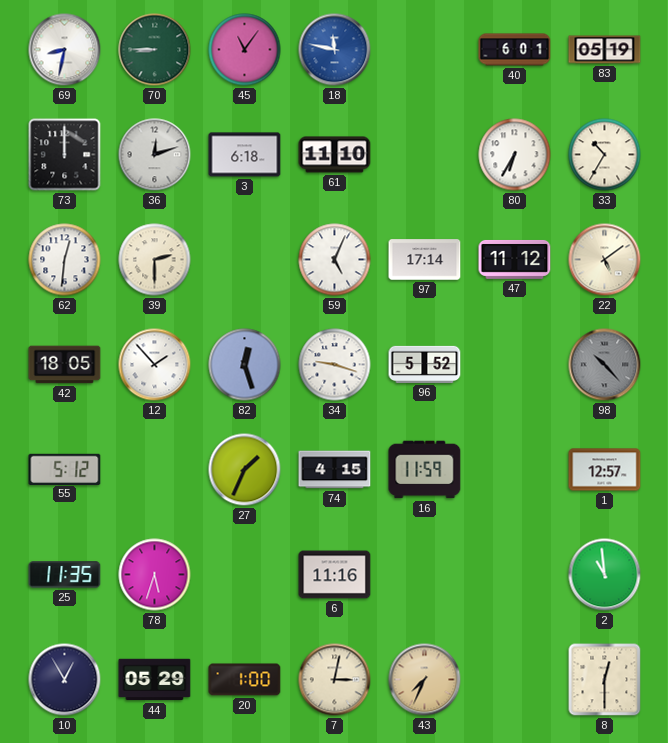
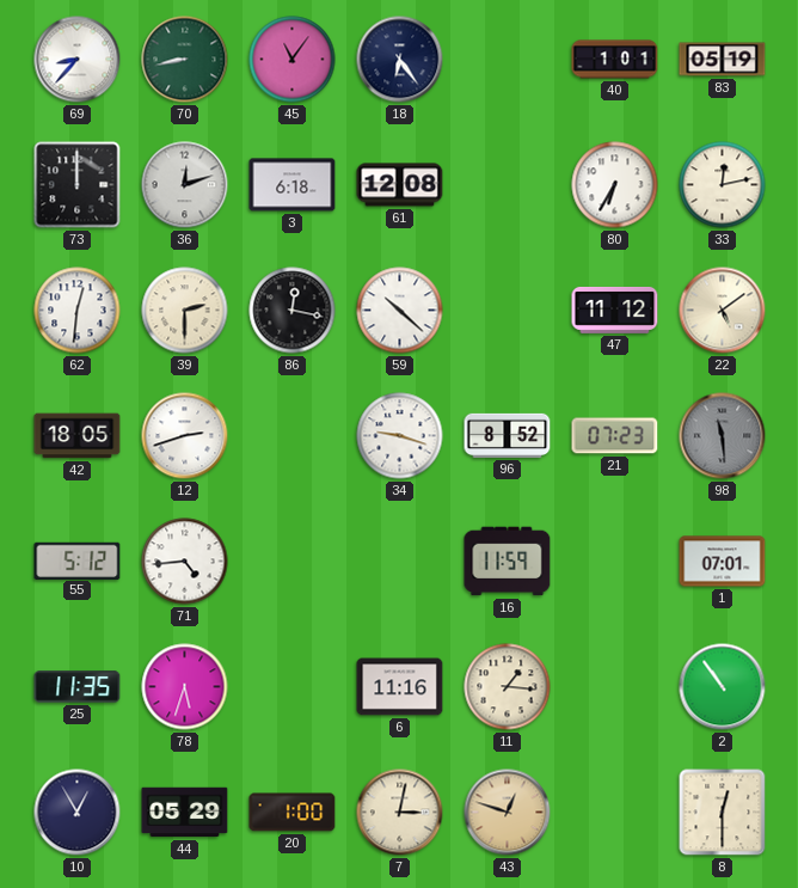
69: 8:32 -> 8:37
70: 8:45 -> 8:43
18: 11:47 -> 6:24
18 dial: blue -> navy
40: 6:01 -> 1:01
61: 11:10 -> 12:08
33: 10:35 -> 12:13
86: none -> 12:17
59: 5:04 -> 10:22
97: 17:14 -> none
12: 1:53 -> 2:42
82: 12:27 -> none
96: 5:52 -> 8:52
21: none -> 07:23
98: 10:23 -> 11:29
71: none -> 4:44
27: 1:34 -> none
74: 4:15 -> none
1: 12:57 -> 07:01
11: none -> 1:16
2: 10:59 -> 10:54
43: 7:34 -> 12:48
